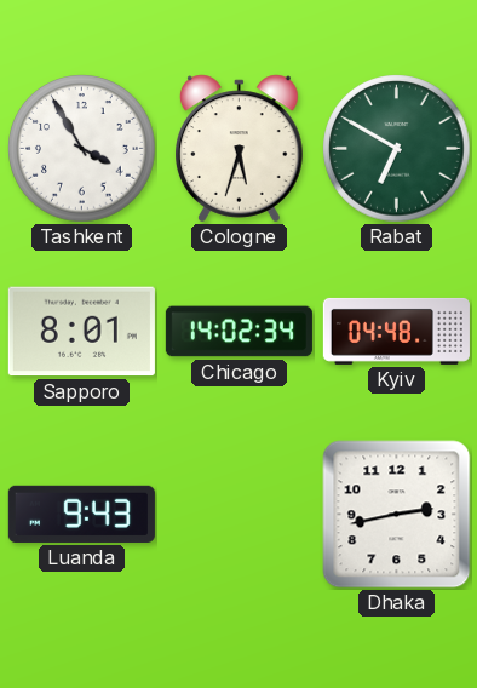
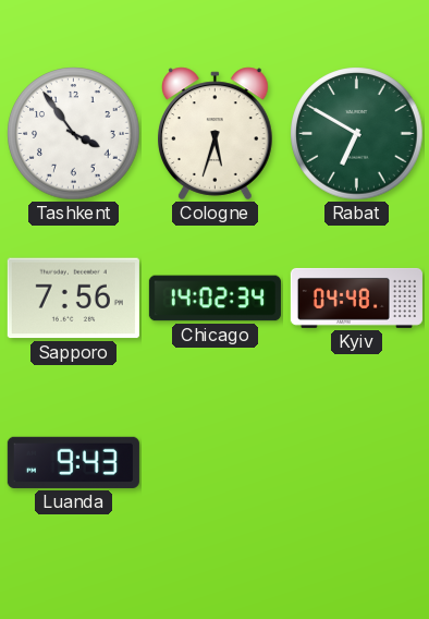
Tashkent: 3:55 -> 3:54
Sapporo: 8:01 -> 7:56
Dhaka: 2:43 -> none
